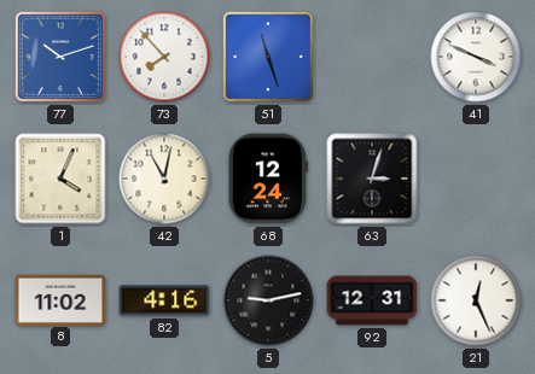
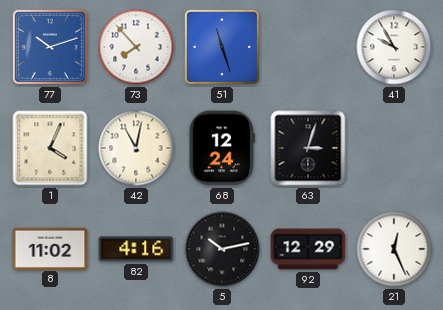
41: 3:49 -> 9:55
5: 9:13 -> 10:13
92: 12:31 -> 12:29
